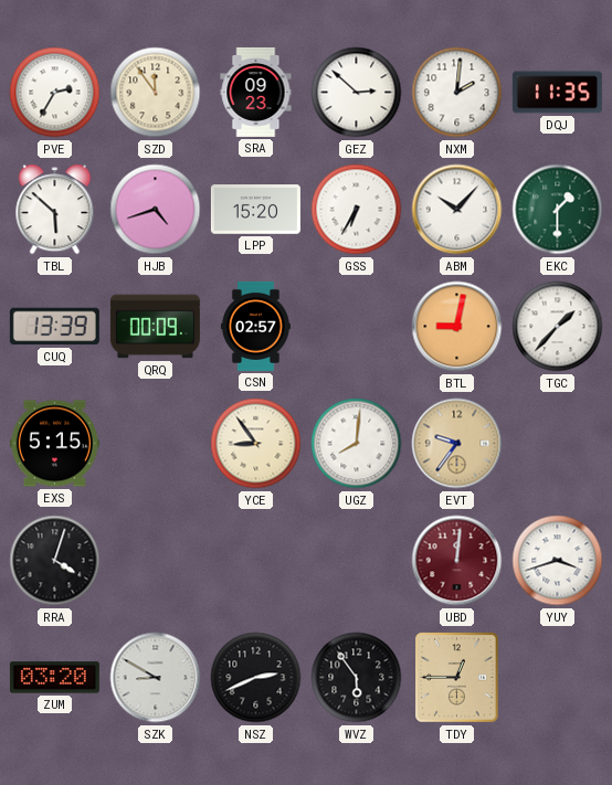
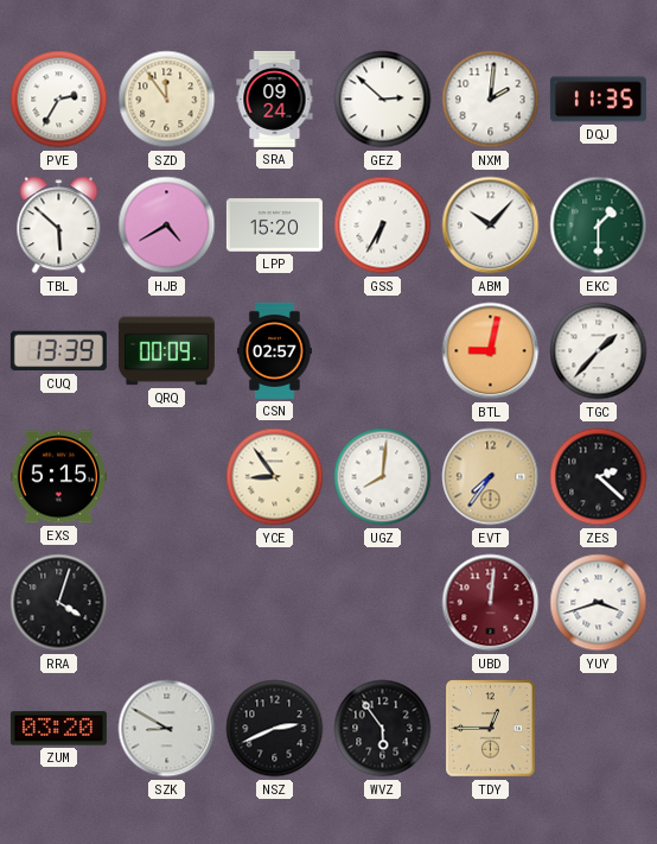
SRA: 09:23 -> 09:24
HJB: 4:42 -> 4:40
EVT: 9:36 -> 7:36
ZES: none -> 2:22
